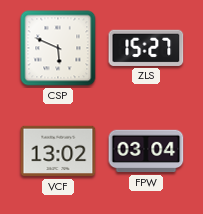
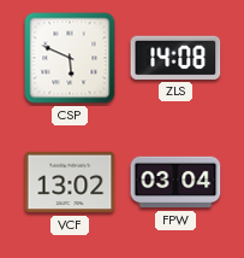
ZLS: 15:27 -> 14:08
